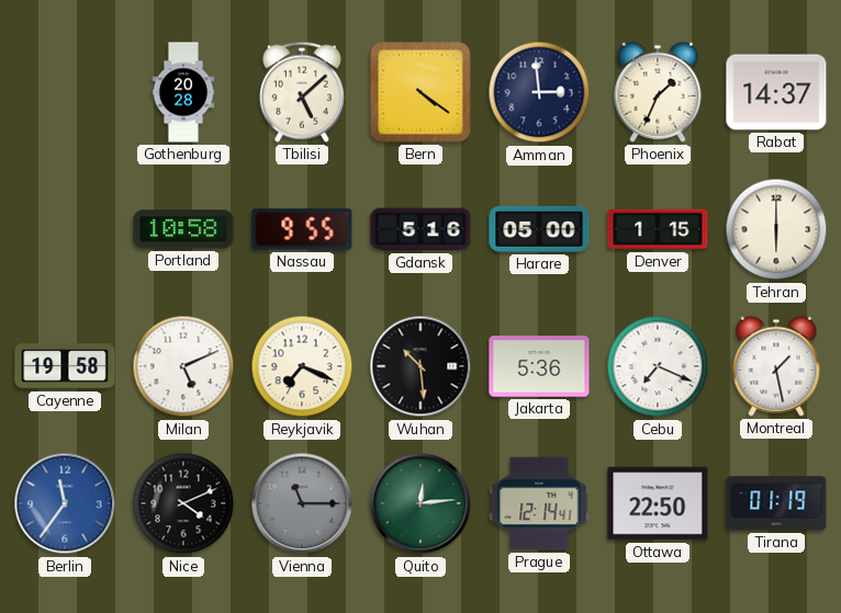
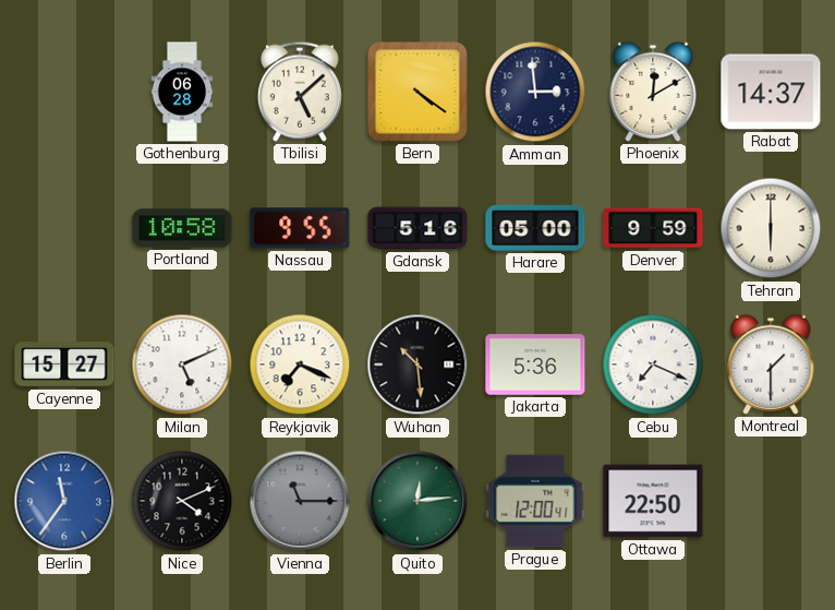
Gothenburg: 20:28 -> 06:28
Phoenix: 1:34 -> 12:10
Denver: 1:15 -> 9:59
Cayenne: 19:58 -> 15:27
Montreal: 1:28 -> 1:30
Prague: 12:14 -> 12:00
Tirana: 01:19 -> none
